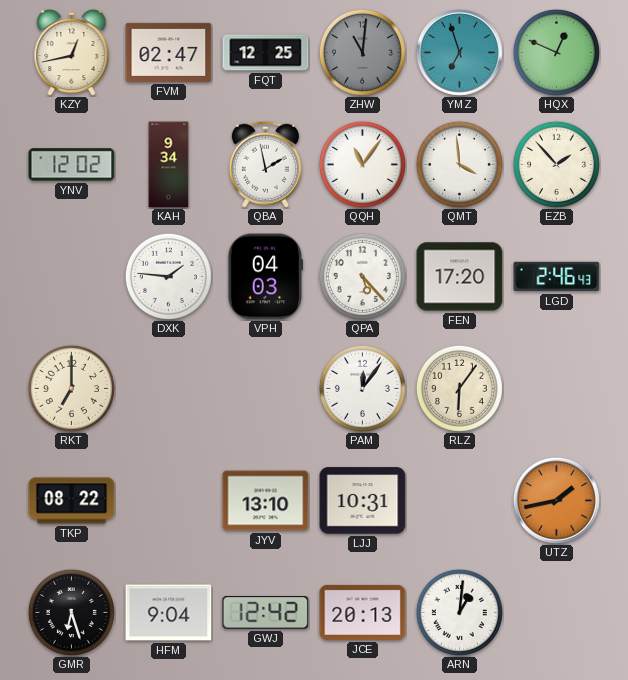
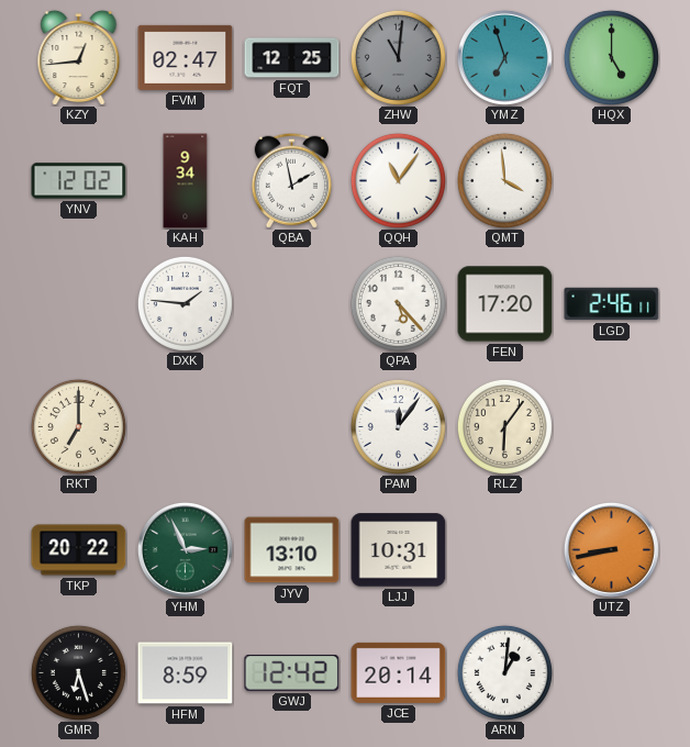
KZY: 12:43 -> 12:44
HQX: 12:49 -> 5:00
EZB: 1:53 -> none
VPH: 04:03 -> none
LGD: 2:46:43 -> 2:46:11
TKP: 08:22 -> 20:22
YHM: none -> 2:56
UTZ: 1:43 -> 8:43
HFM: 9:04 -> 8:59
JCE: 20:13 -> 20:14
